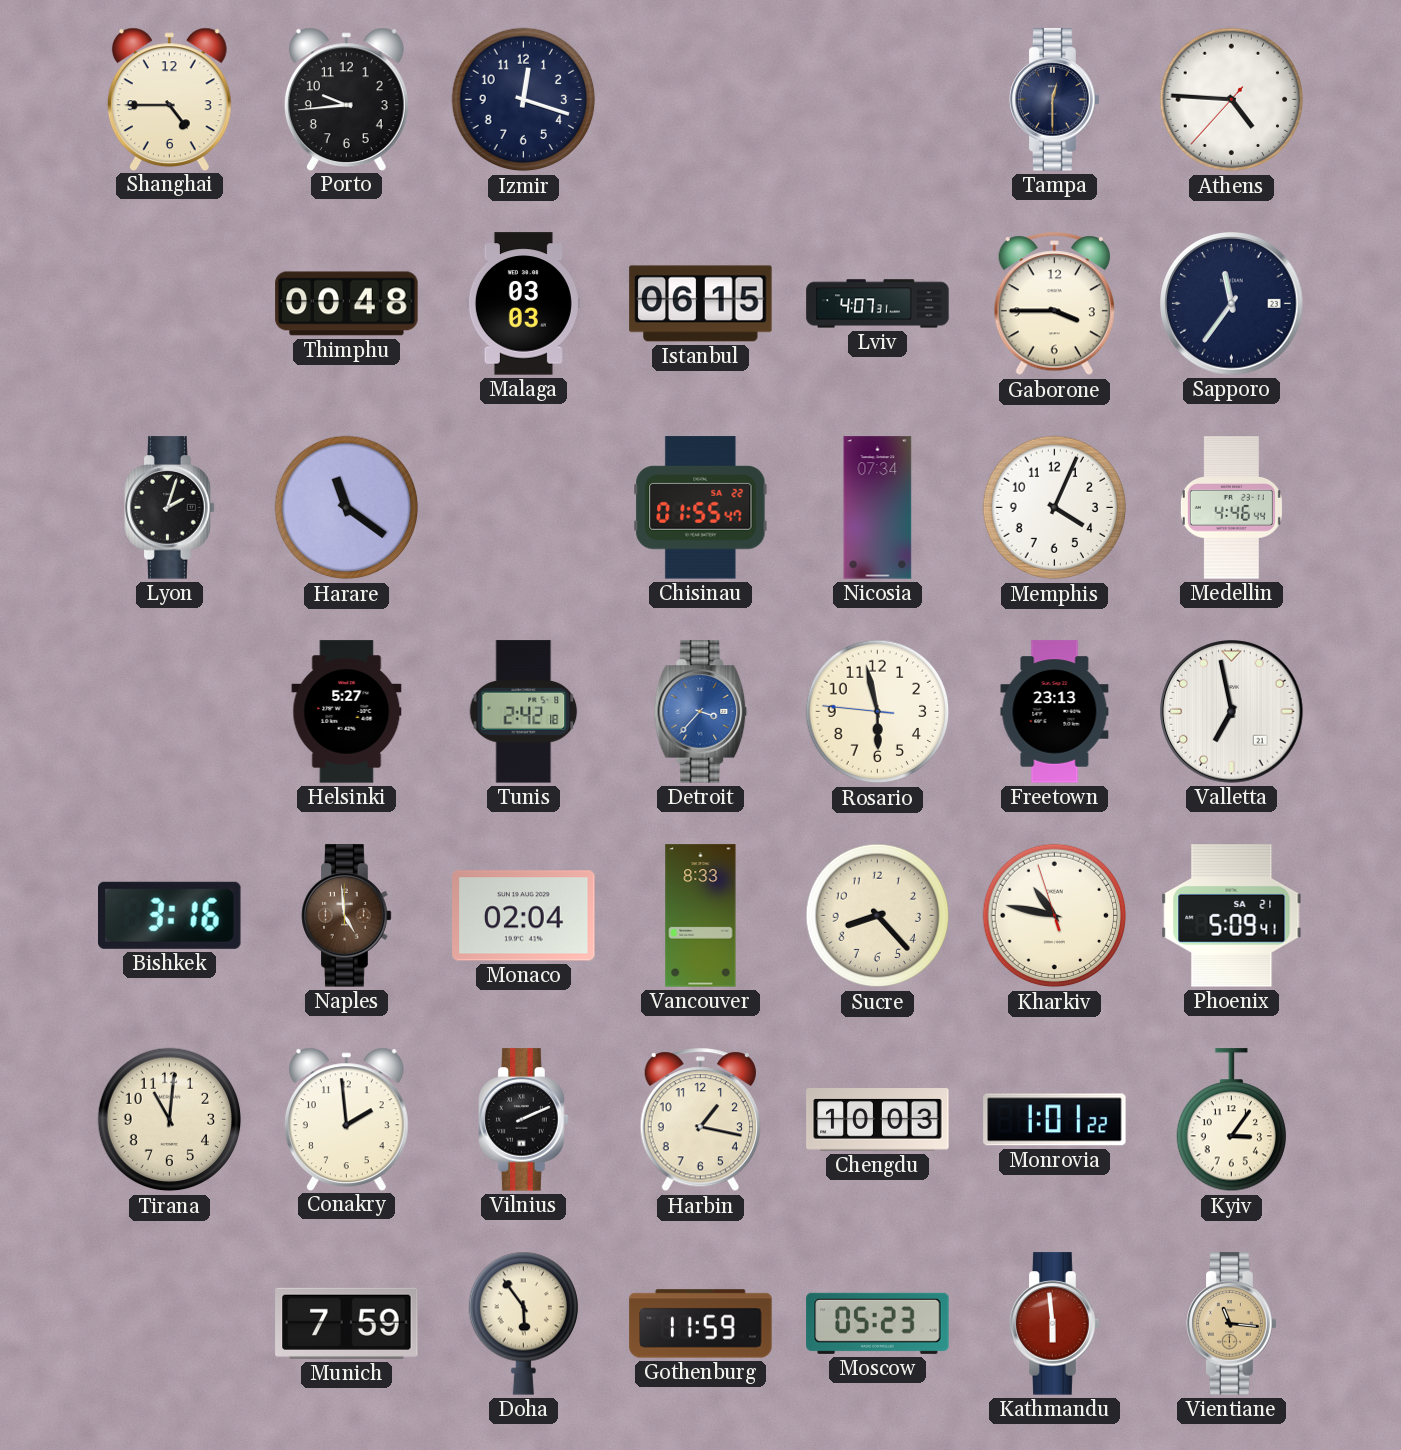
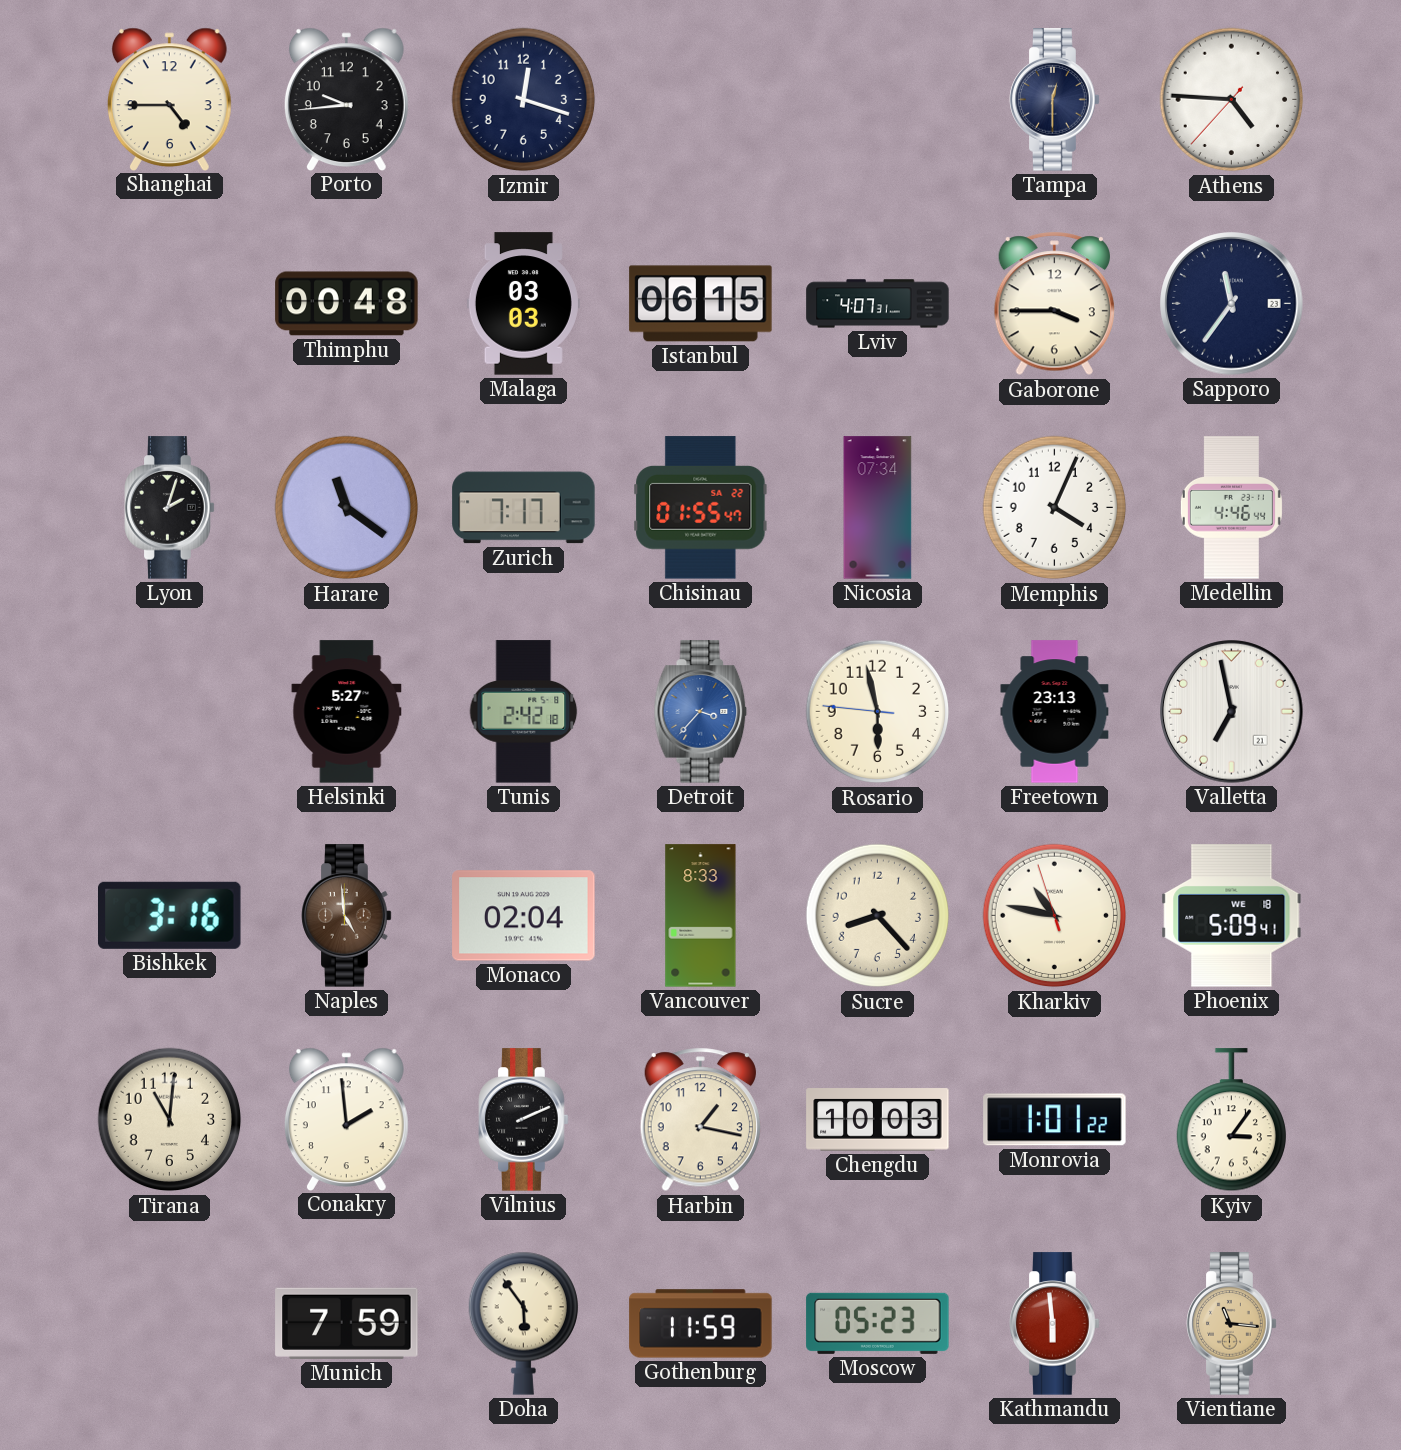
Zurich: none -> 7:17
Phoenix date: SA 21 -> WE 18
